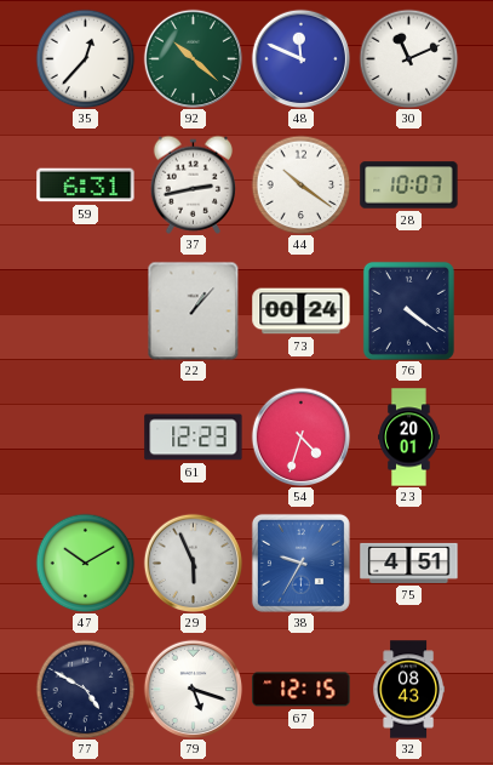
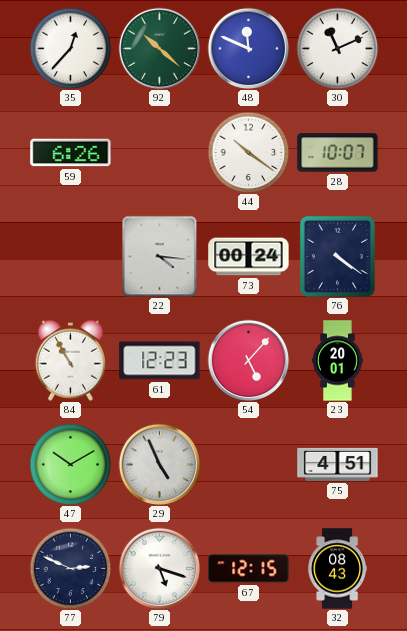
59: 6:31 -> 6:26
37: 2:43 -> none
22: 1:07 -> 4:16
84: none -> 10:55
54: 4:33 -> 5:07
29: 5:56 -> 4:56
38: 9:35 -> none
77: 4:50 -> 2:49
